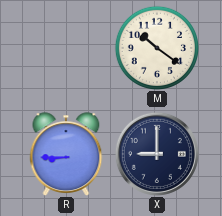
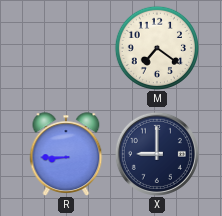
M: 10:21 -> 7:21
